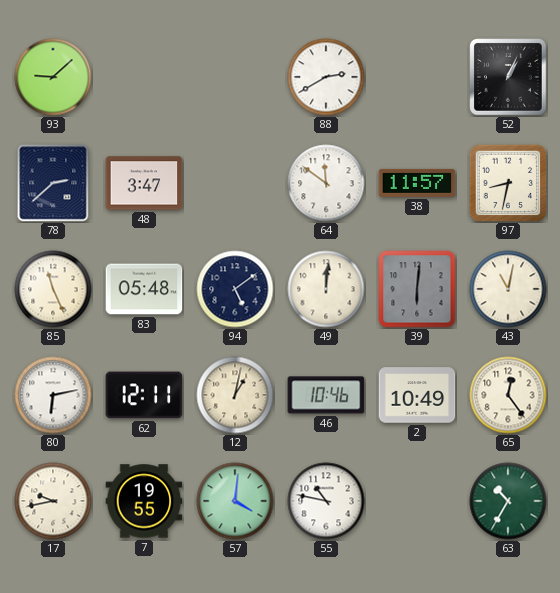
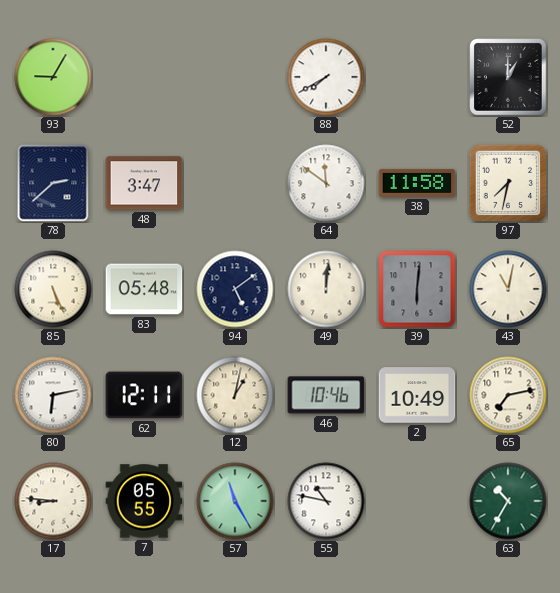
93: 9:08 -> 9:05
88: 2:40 -> 7:40
52: 1:04 -> 1:00
38: 11:57 -> 11:58
97: 8:32 -> 7:32
85: 11:26 -> 5:26
65: 12:24 -> 7:13
17: 9:43 -> 8:46
7: 19:55 -> 05:55
57: 4:01 -> 11:25
